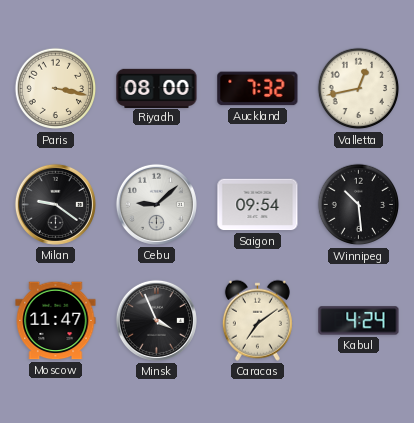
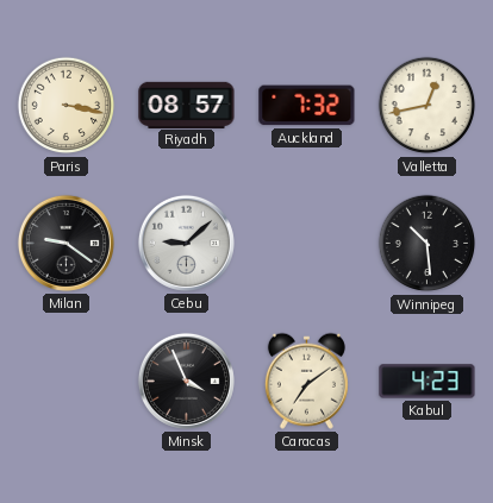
Riyadh: 08:00 -> 08:57
Saigon: 09:54 -> none
Moscow: 11:47 -> none
Kabul: 4:24 -> 4:23
